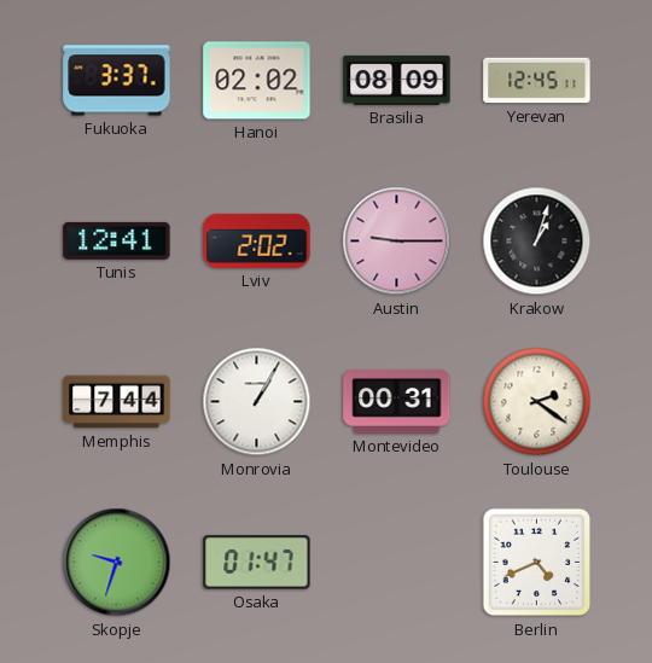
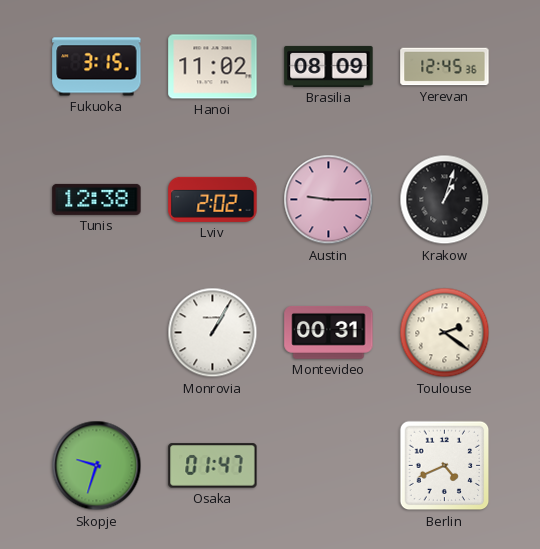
Fukuoka: 3:37 -> 3:15
Hanoi: 02:02 -> 11:02
Yerevan: 12:45:11 -> 12:45:36
Tunis: 12:41 -> 12:38
Memphis: 7:44 -> none
